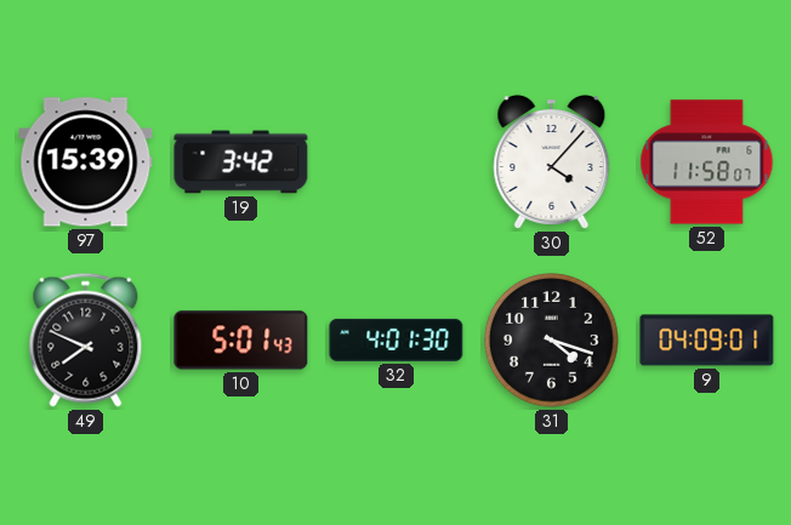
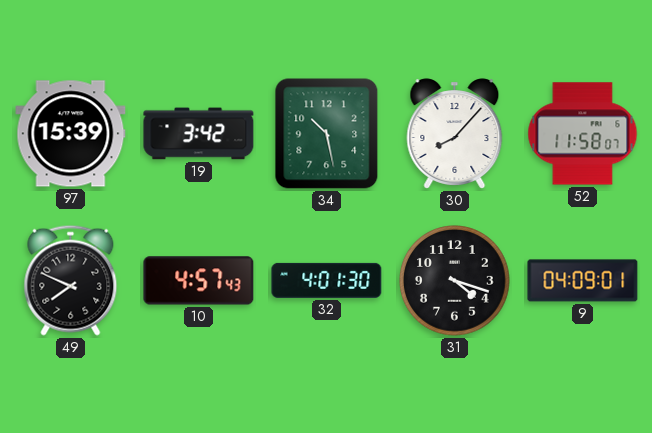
34: none -> 10:28
30: 4:07 -> 8:07
10: 5:01 -> 4:57
